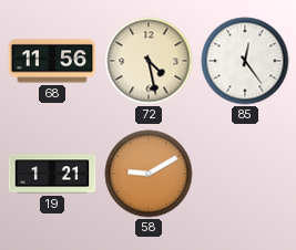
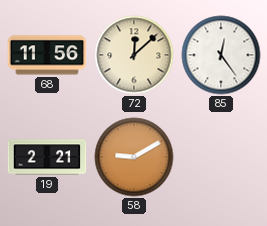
72: 4:28 -> 12:08
19: 1:21 -> 2:21
